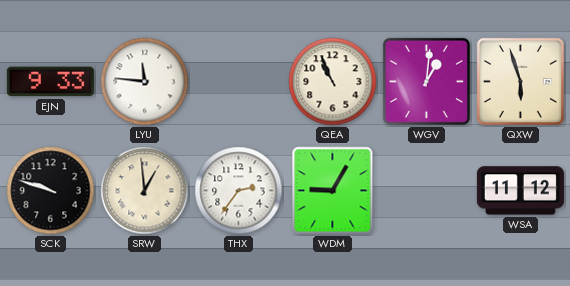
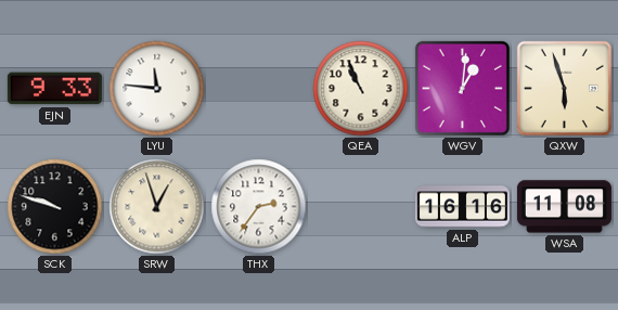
SRW: 12:59 -> 12:57
WDM: 9:05 -> none
ALP: none -> 16:16
WSA: 11:12 -> 11:08
